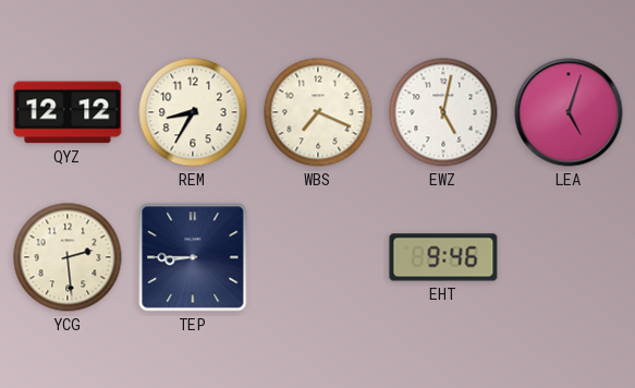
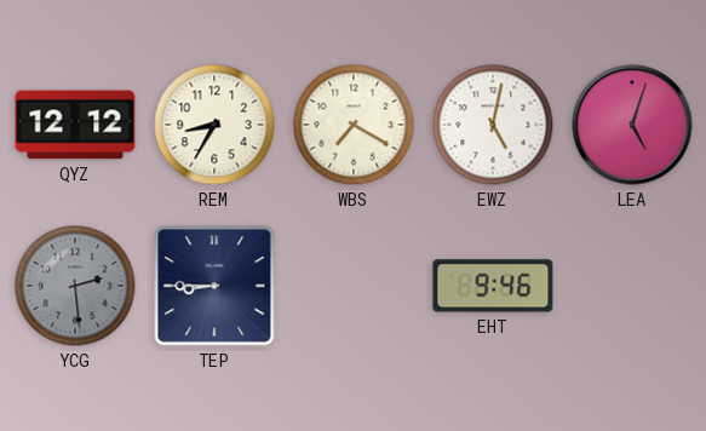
WBS: 7:19 -> 7:20
YCG dial: cream -> grey
